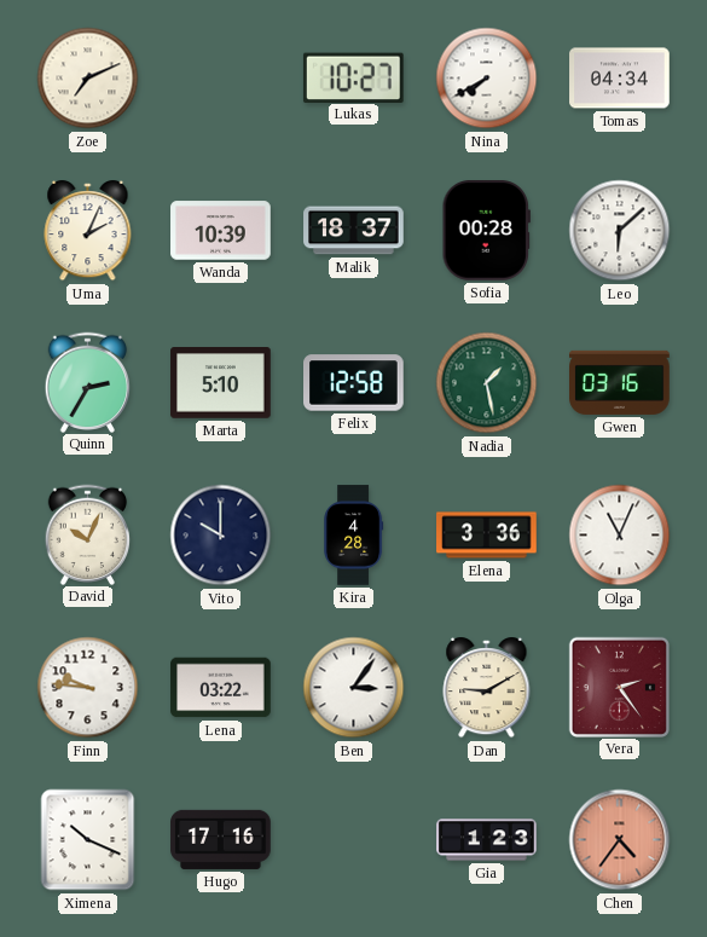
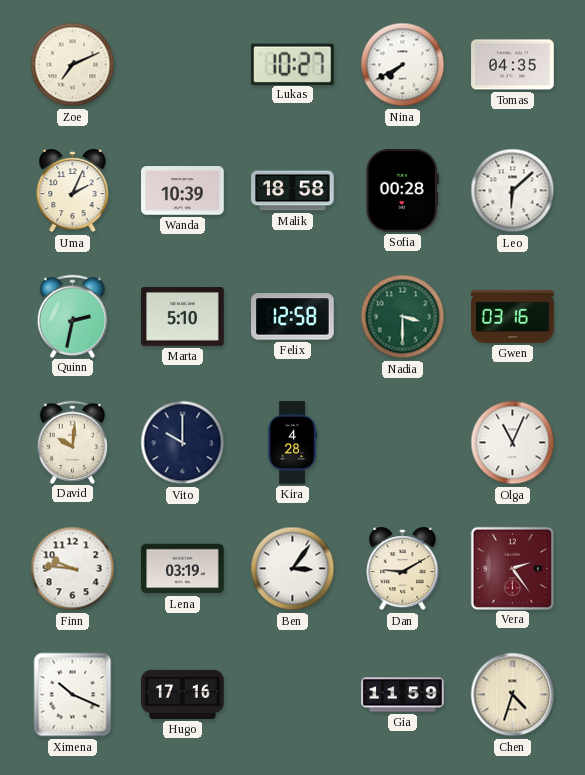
Tomas: 04:34 -> 04:35
Malik: 18:37 -> 18:58
Quinn: 2:35 -> 2:32
Nadia: 1:28 -> 3:30
David: 10:04 -> 10:01
Elena: 3:36 -> none
Lena: 03:22 -> 03:19
Gia: 1:23 -> 11:59
Chen: 4:36 -> 4:33
Chen dial: salmon -> cream
